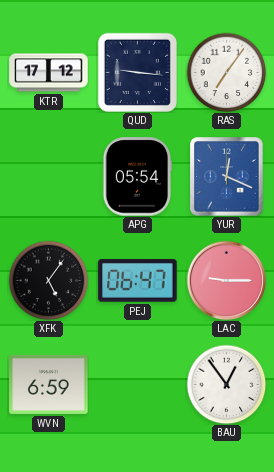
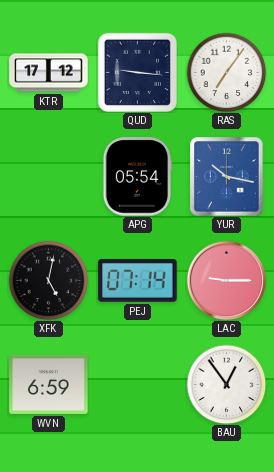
YUR: 12:19 -> 10:17
XFK: 5:06 -> 5:02
PEJ: 06:47 -> 07:14
